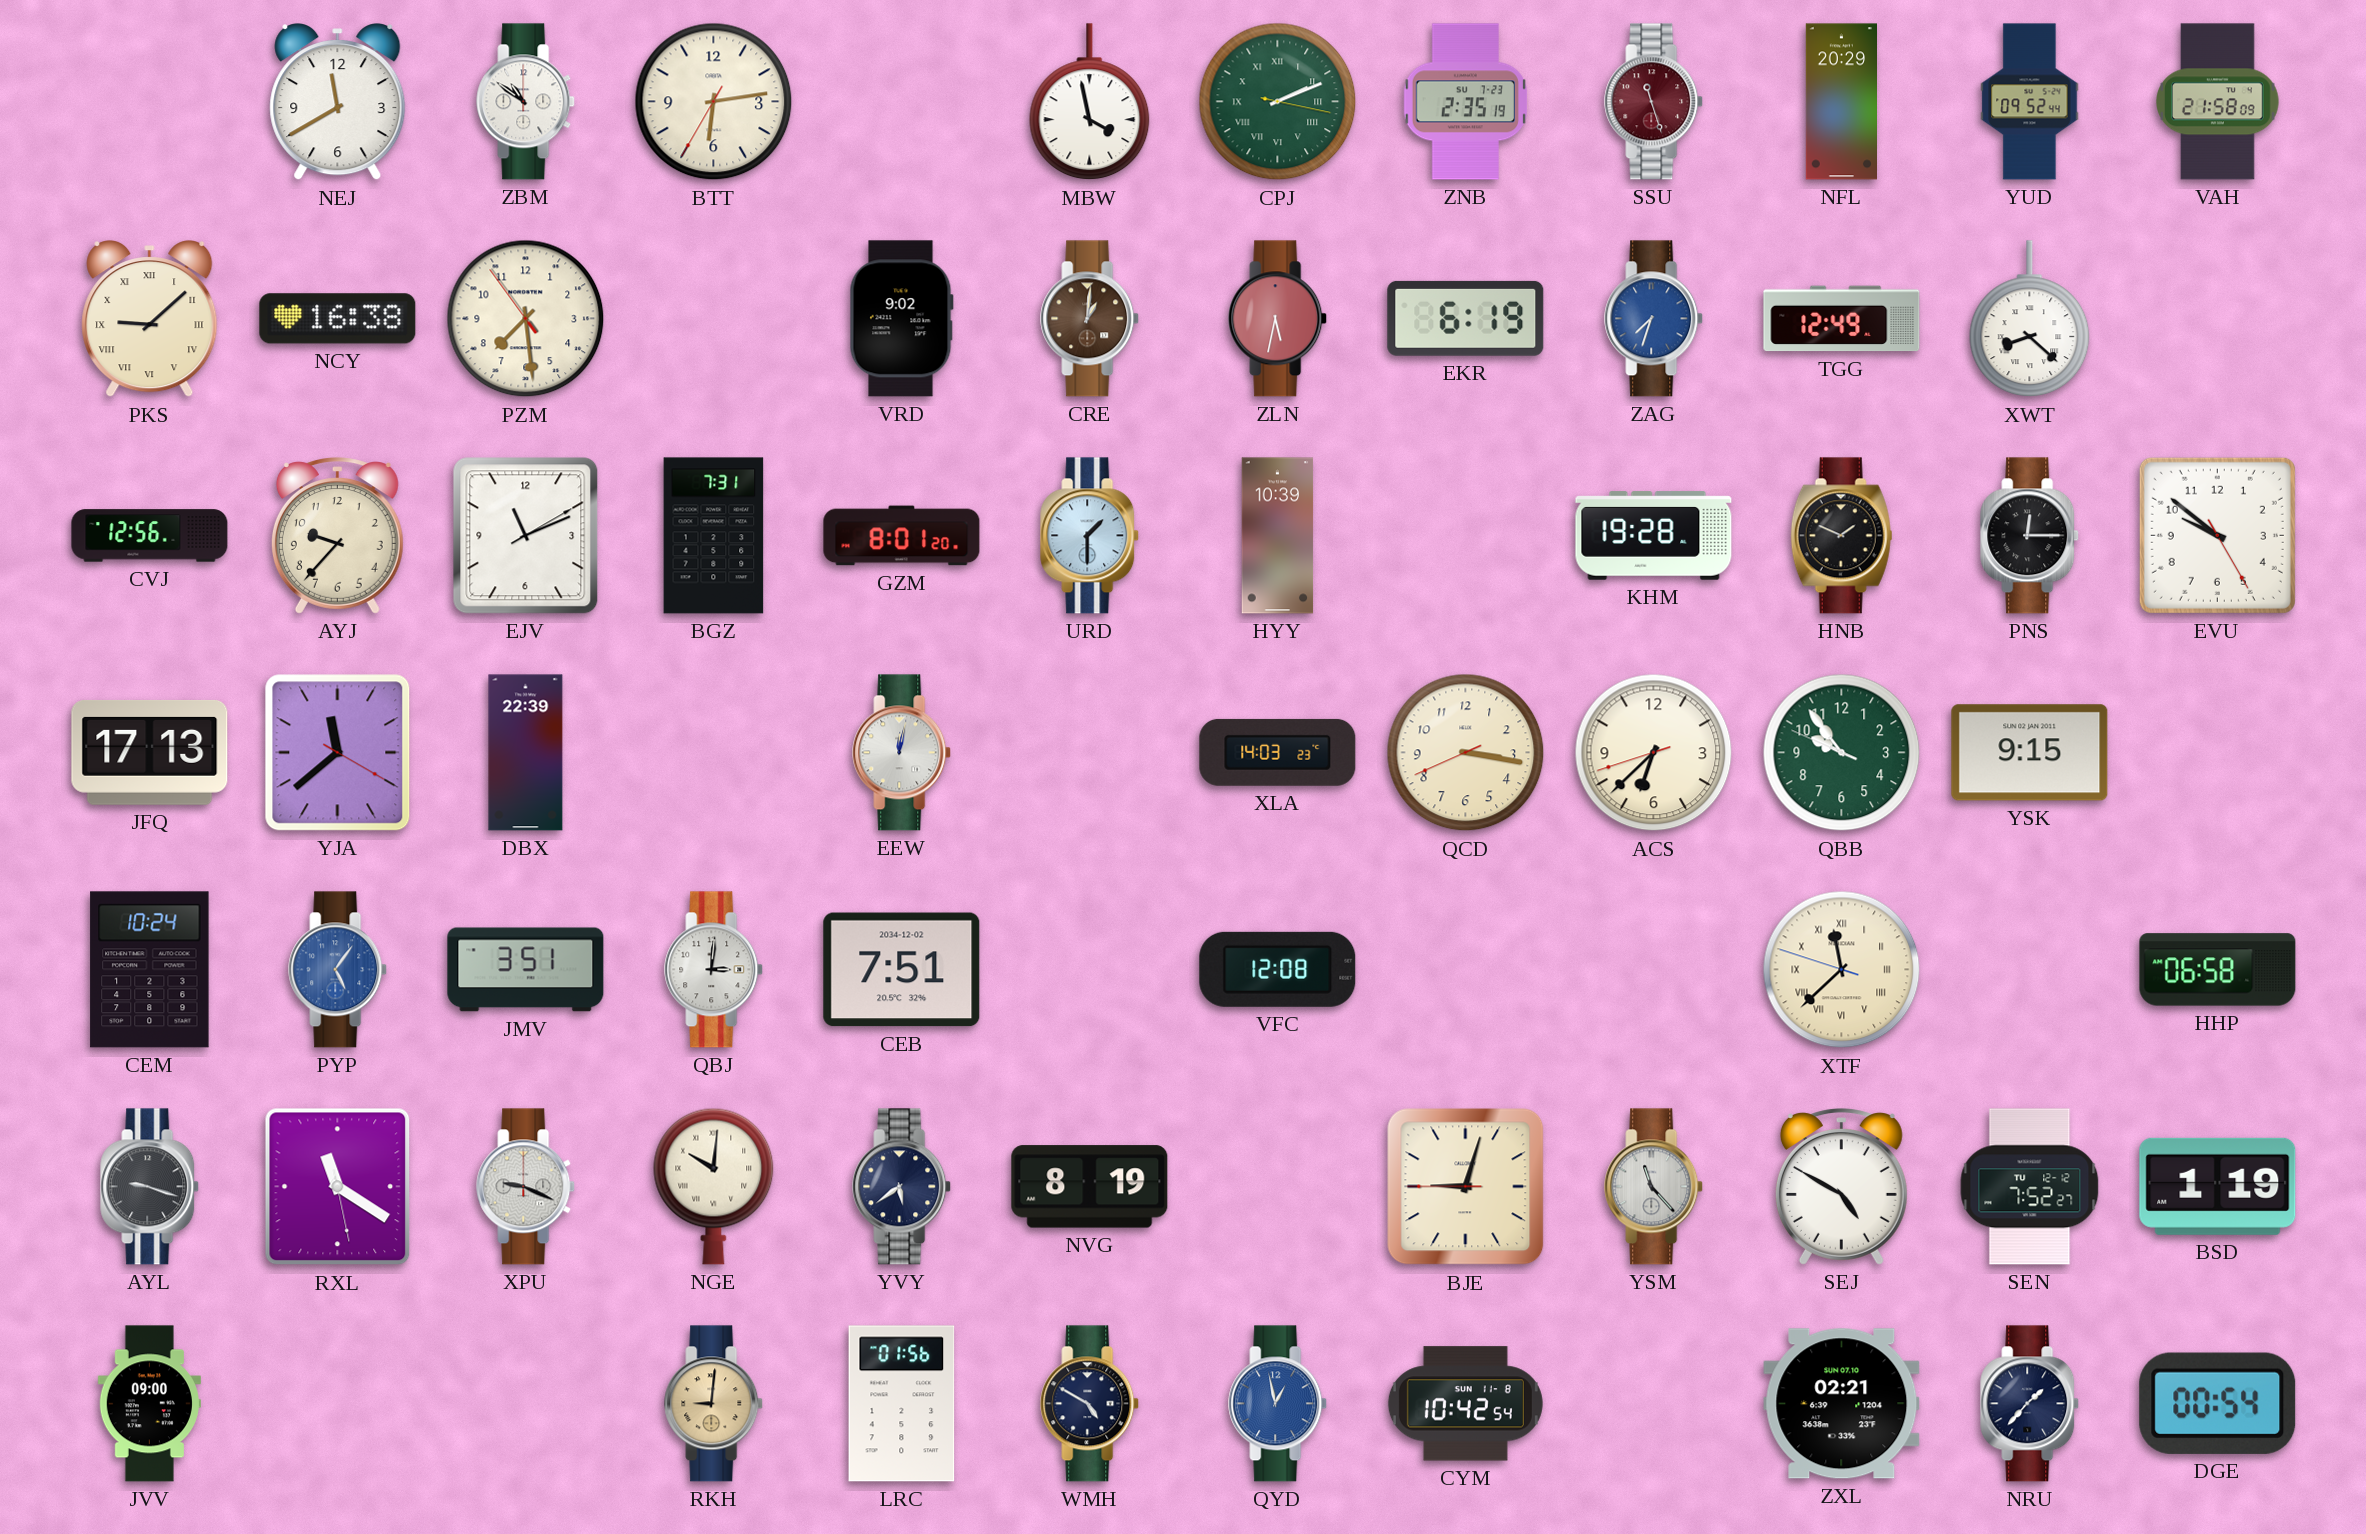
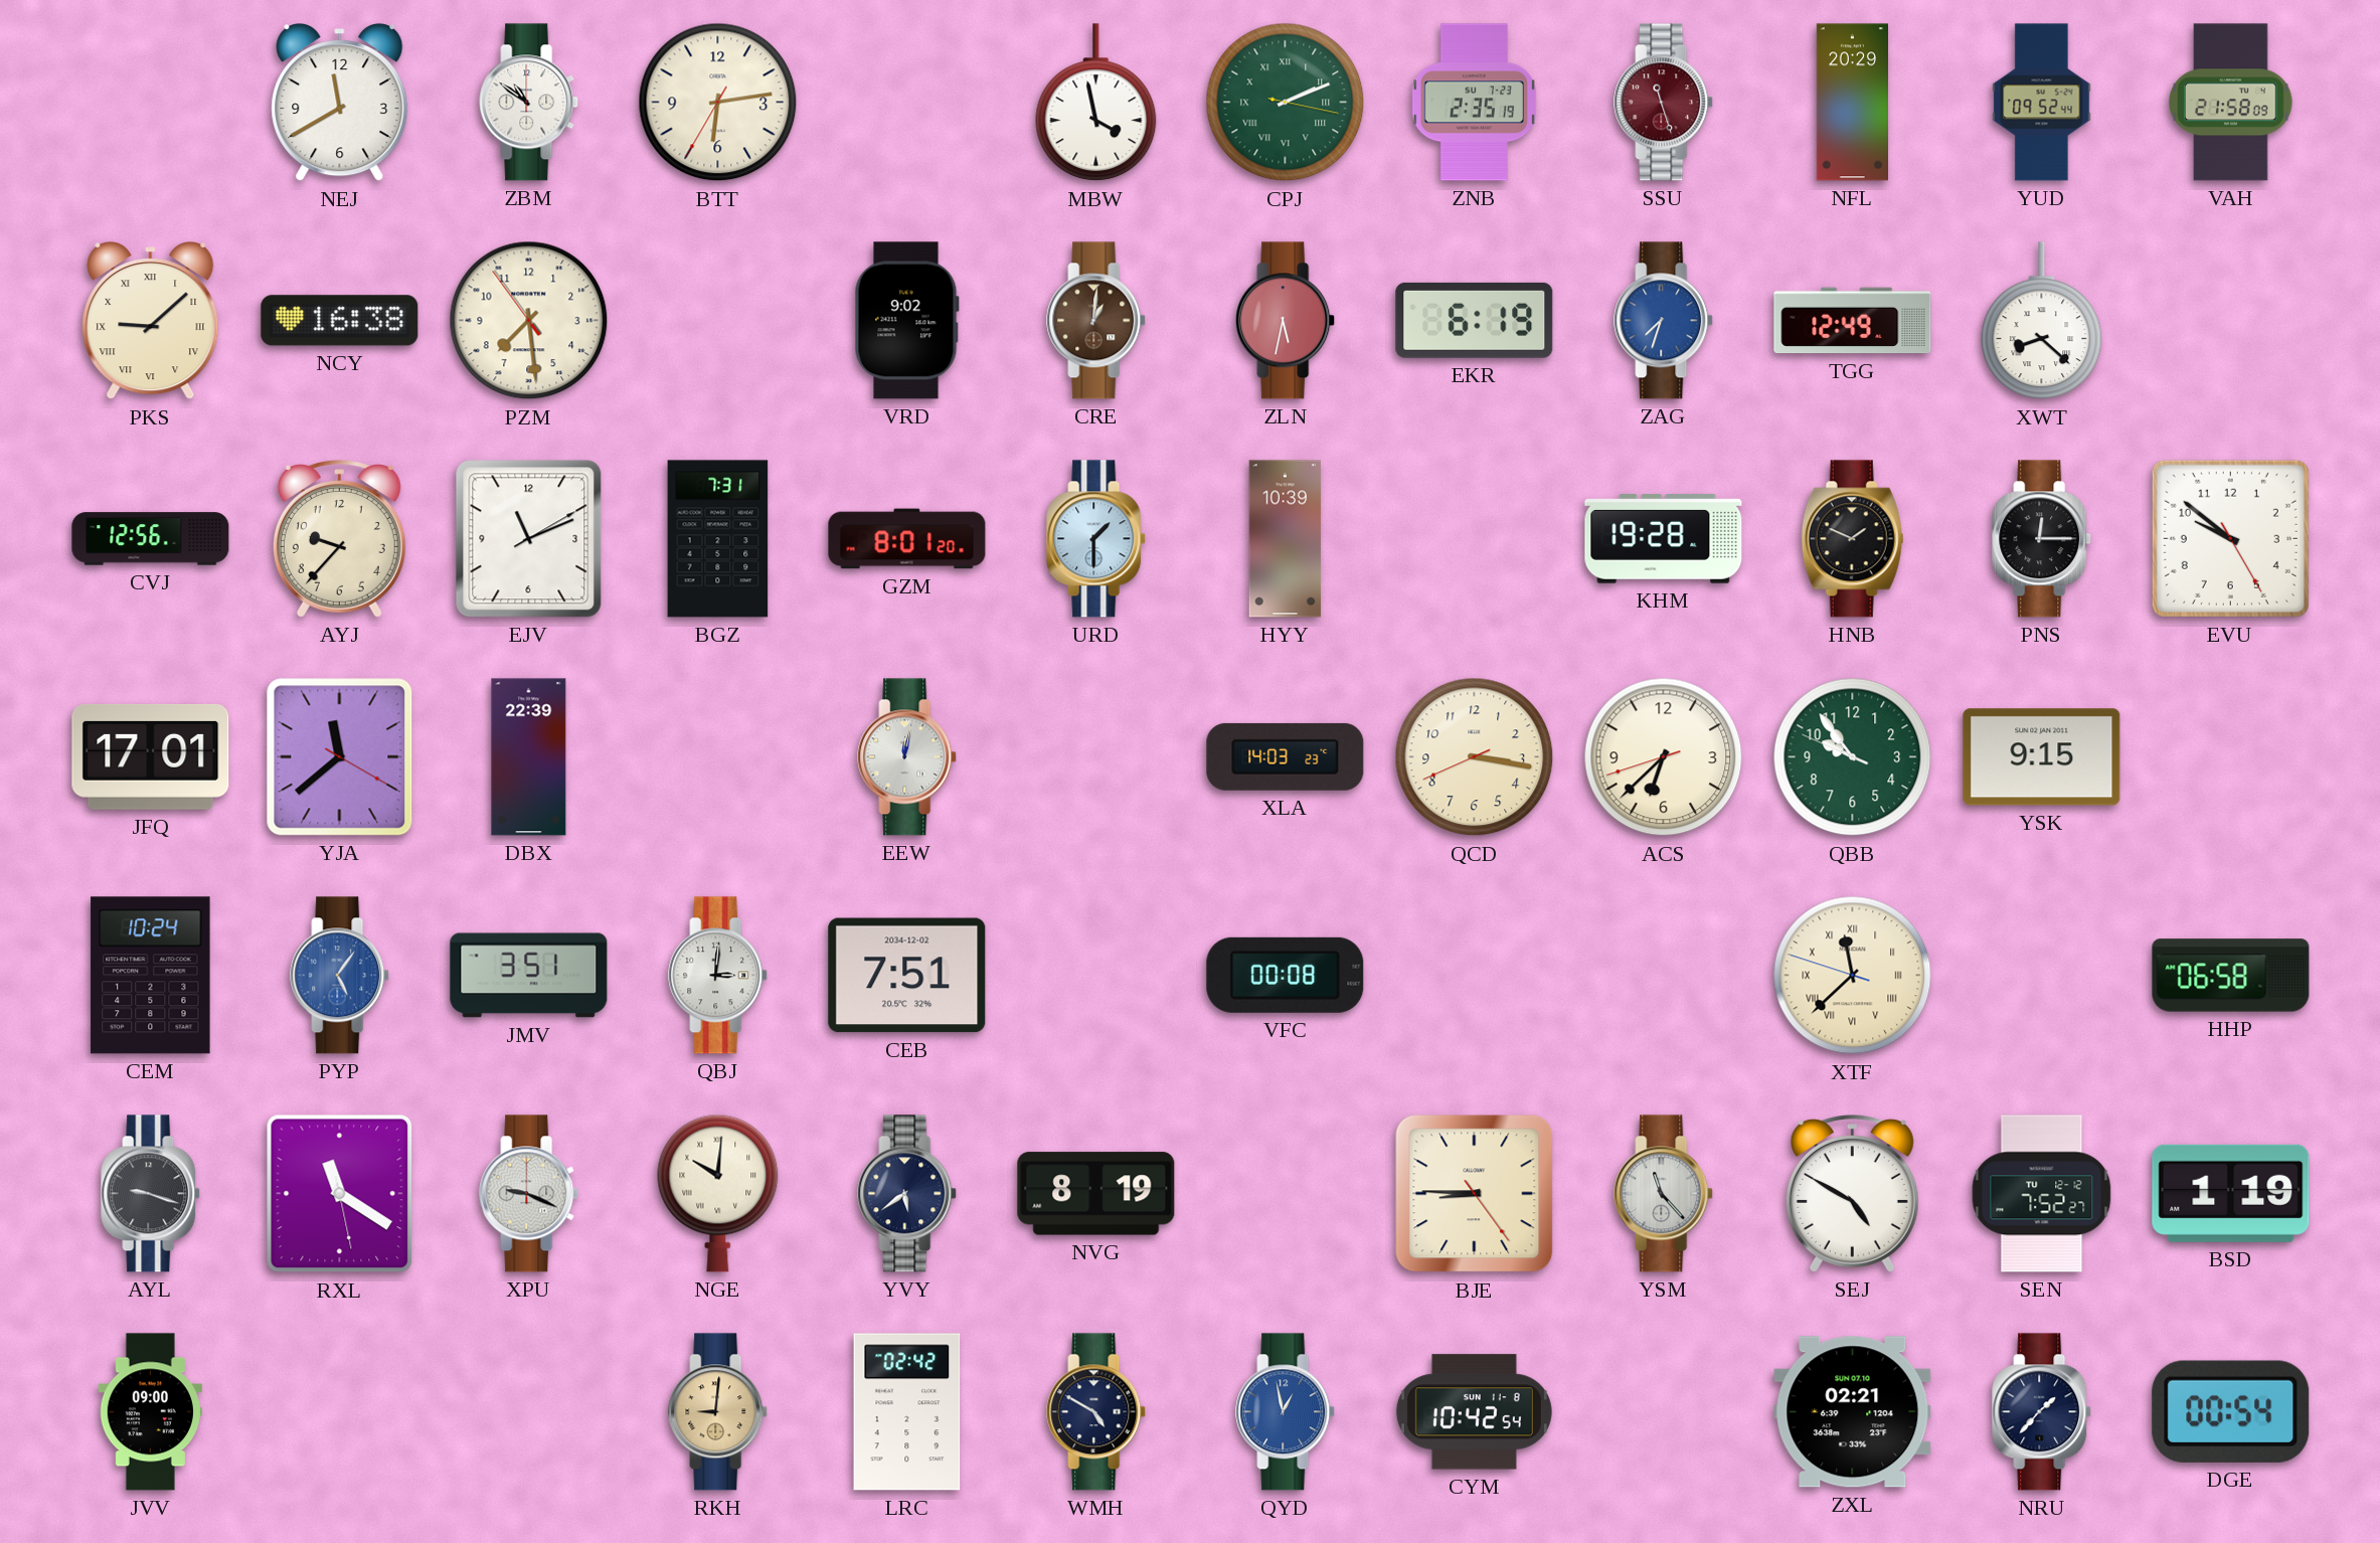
JFQ: 17:13 -> 17:01
VFC: 12:08 -> 00:08
BJE: 9:02 -> 8:45
LRC: 01:56 -> 02:42
